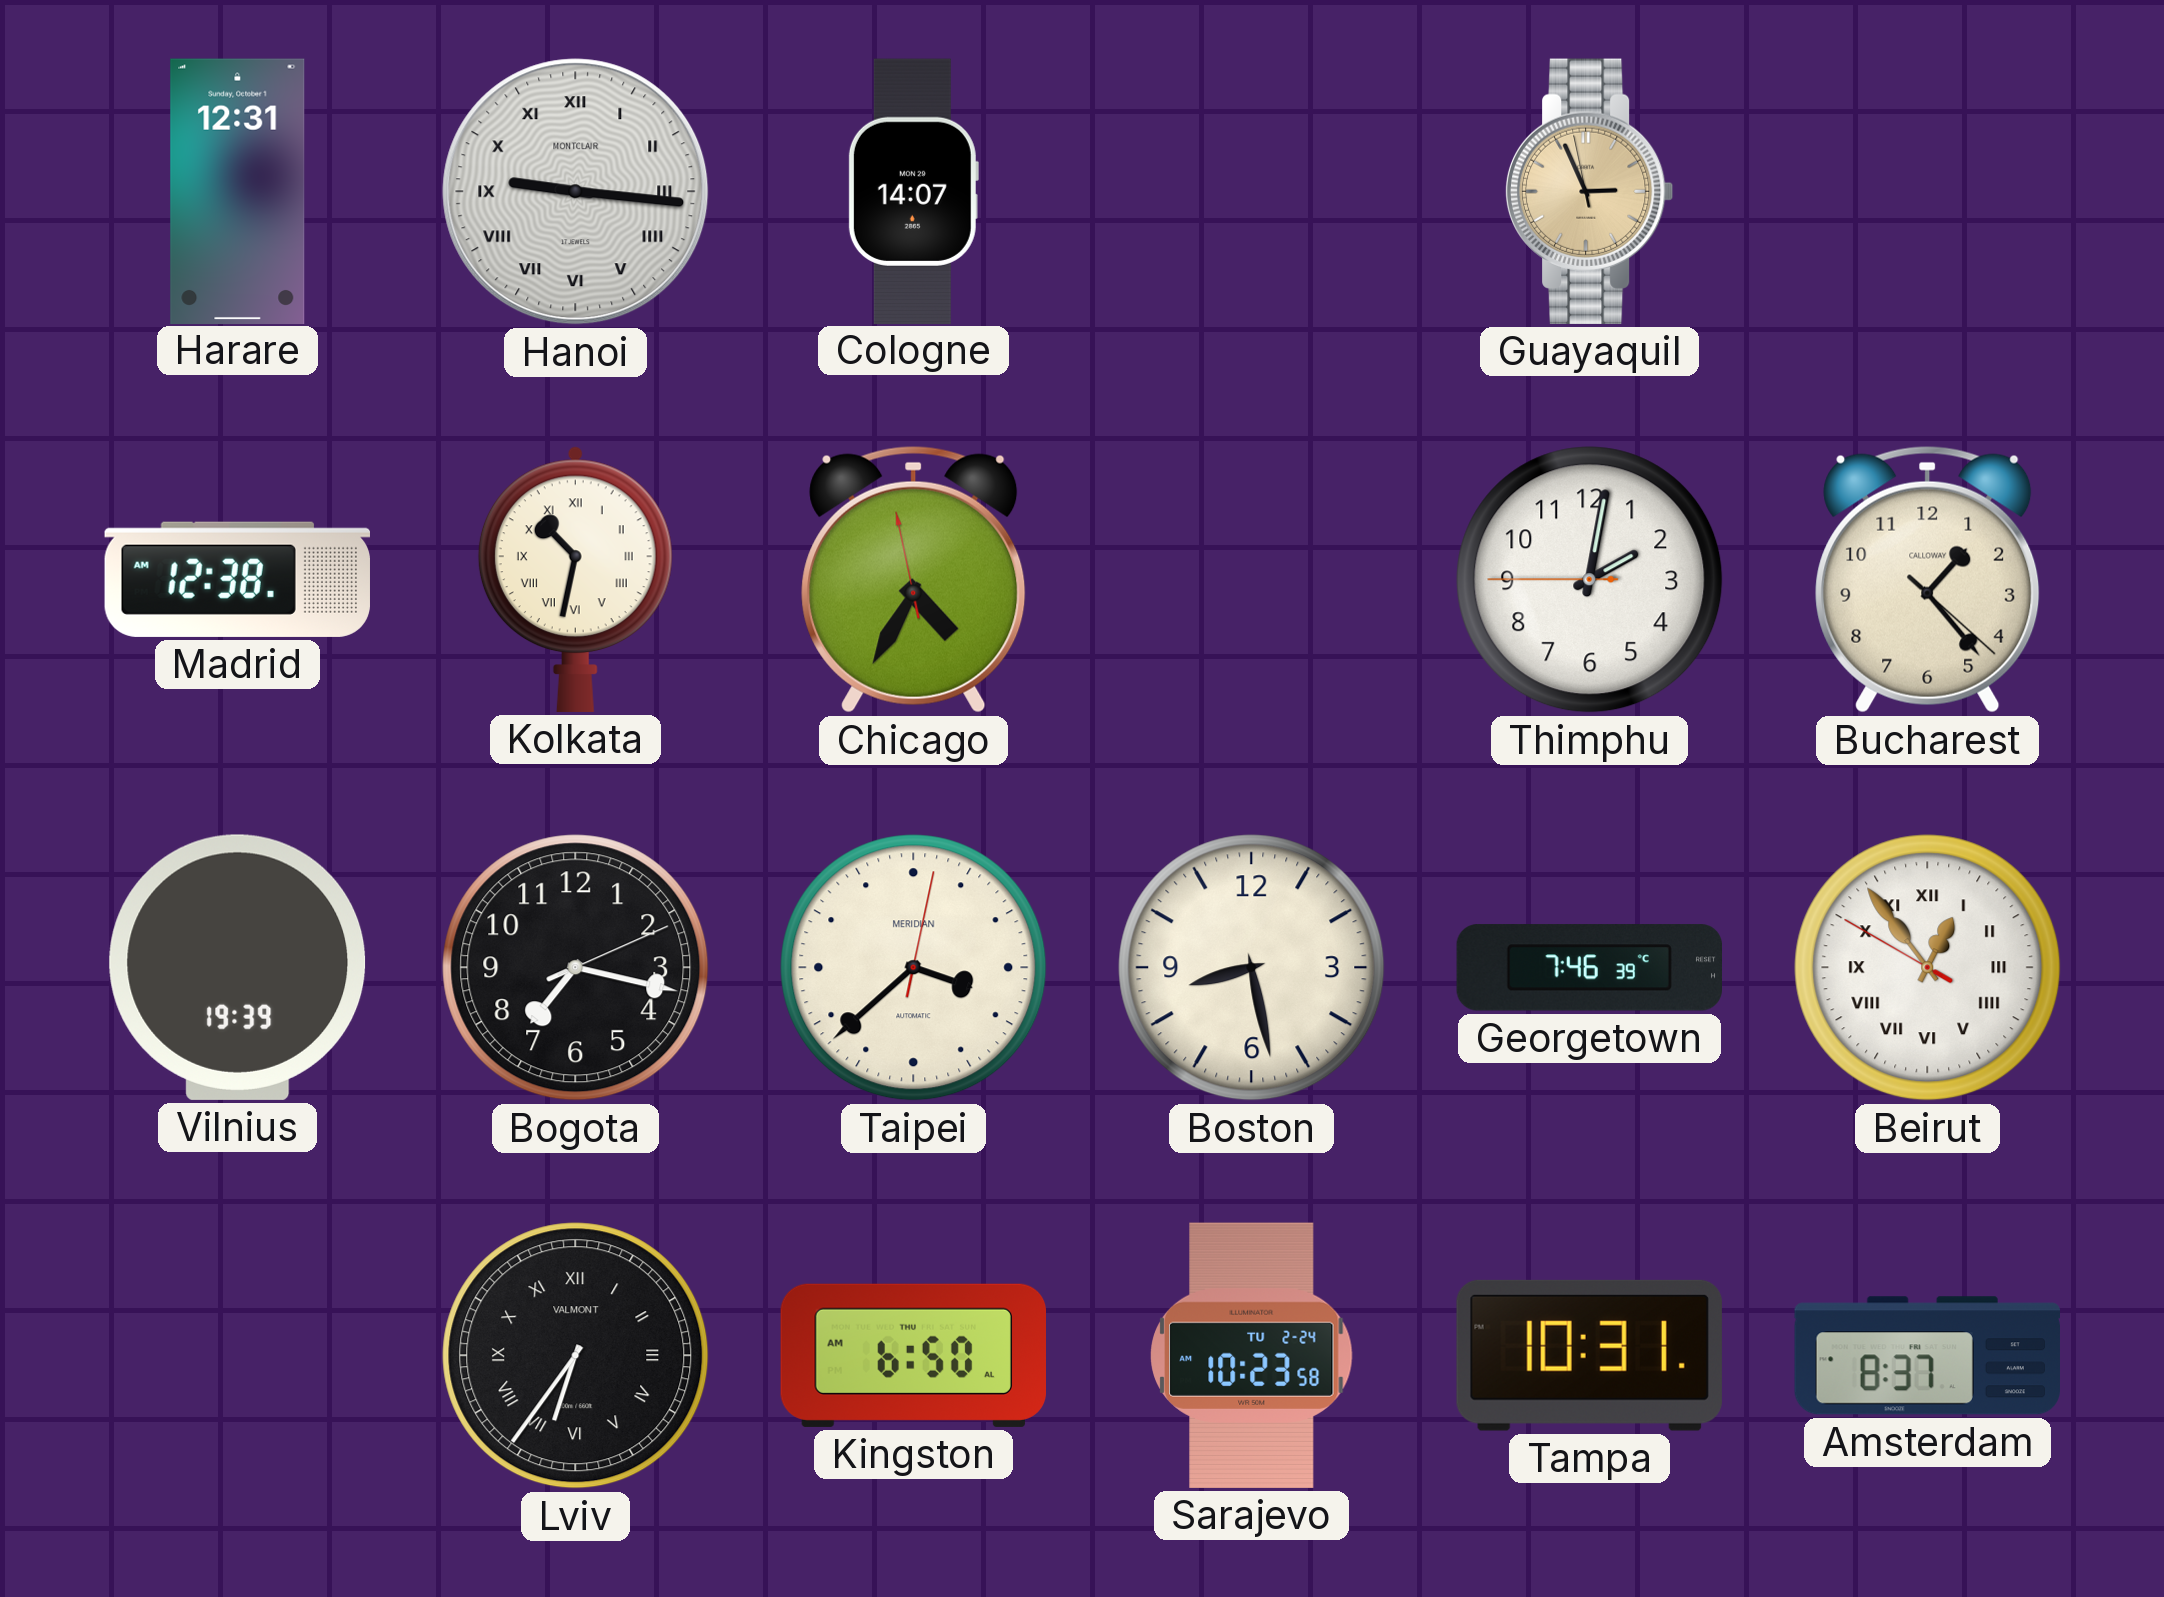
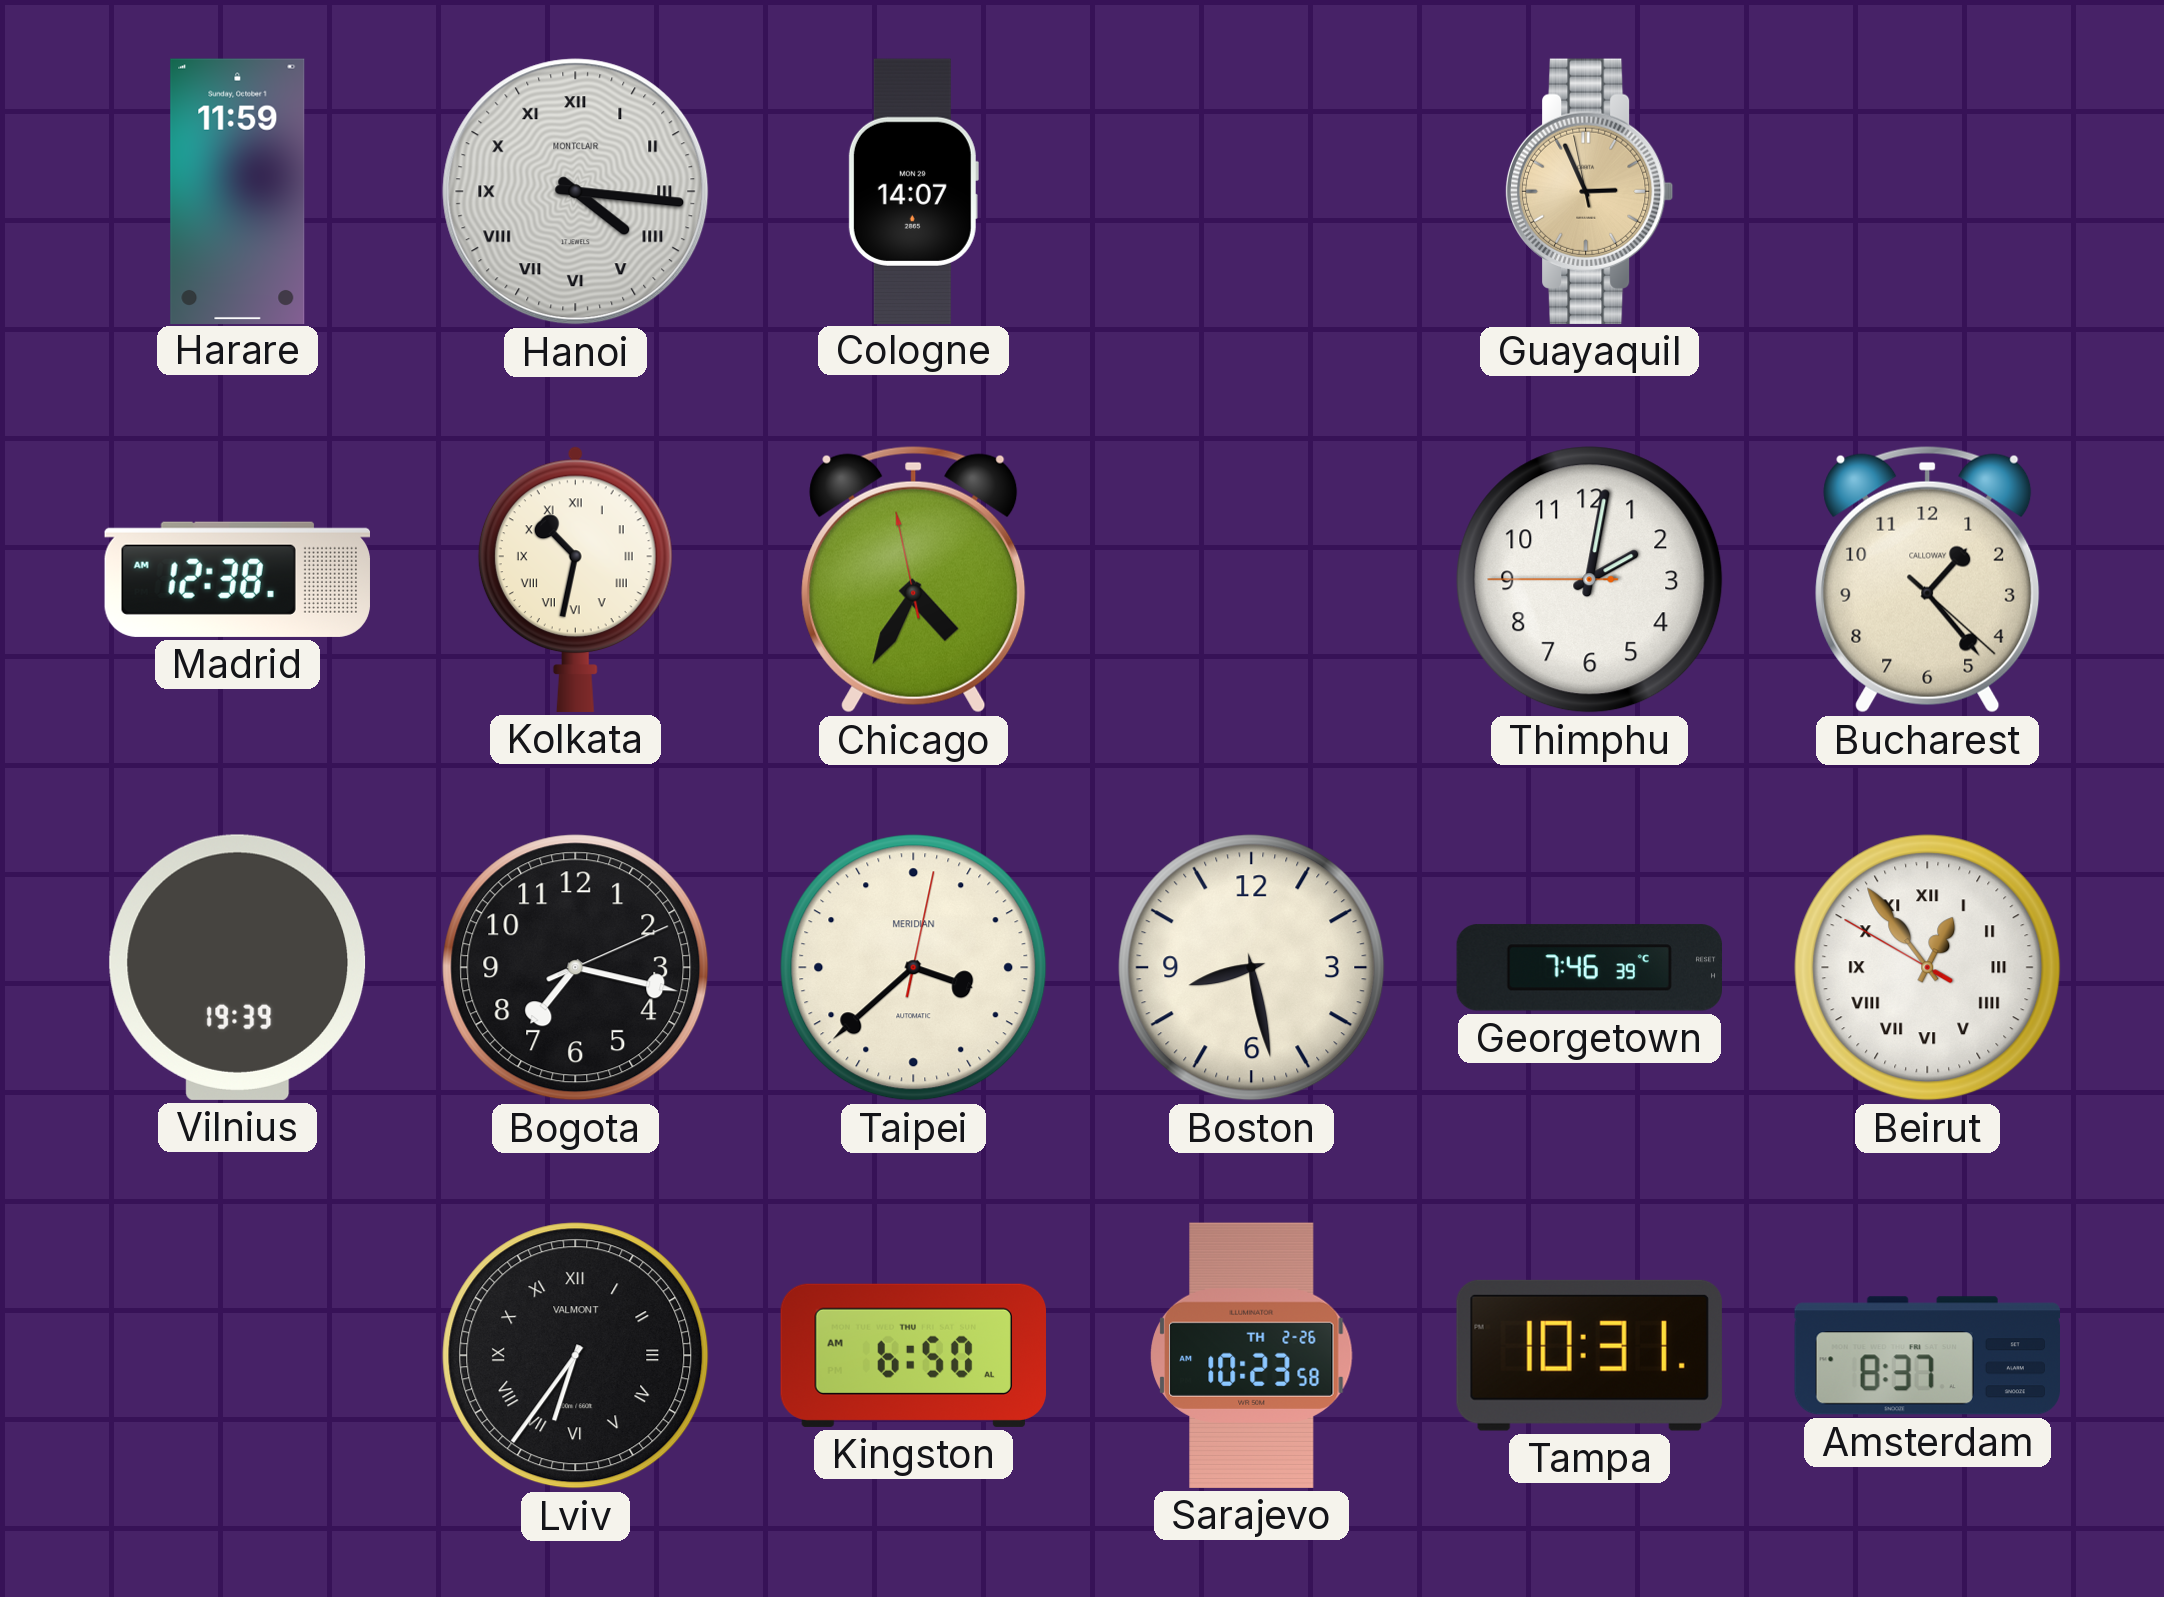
Harare: 12:31 -> 11:59
Hanoi: 9:16 -> 4:16
Sarajevo date: TU 2-24 -> TH 2-26
